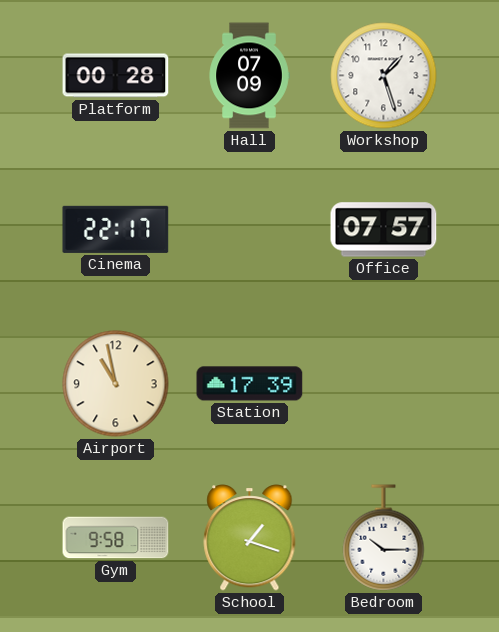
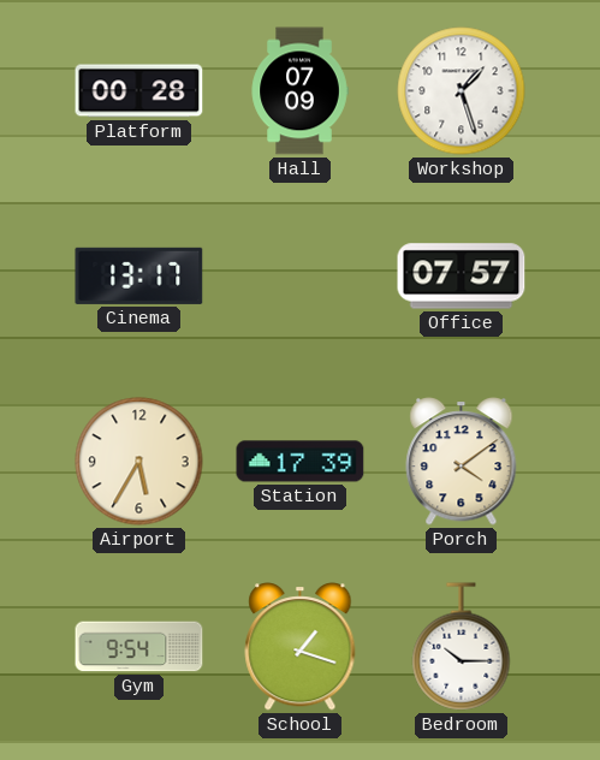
Cinema: 22:17 -> 13:17
Airport: 10:58 -> 5:35
Porch: none -> 4:09
Gym: 9:58 -> 9:54
